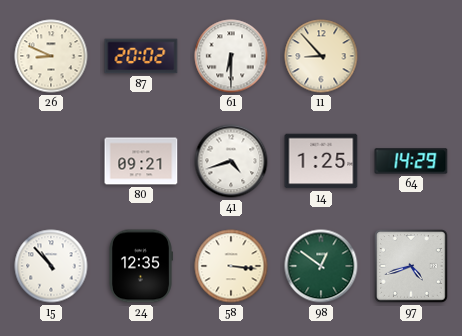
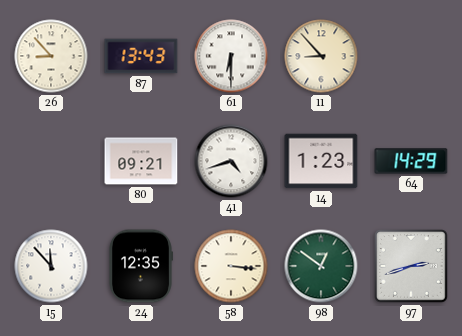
26: 8:49 -> 8:53
87: 20:02 -> 13:43
14: 1:25 -> 1:23
15: 10:53 -> 11:53
97: 4:42 -> 2:42
